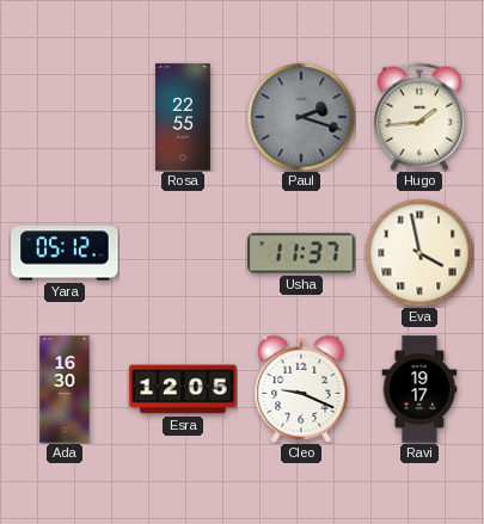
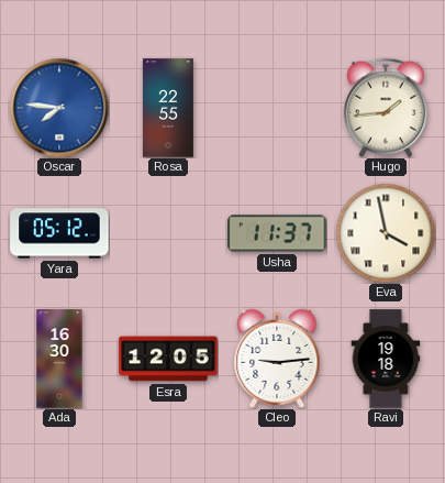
Oscar: none -> 7:46
Paul: 2:18 -> none
Cleo: 9:19 -> 9:14
Ravi: 19:17 -> 19:18
